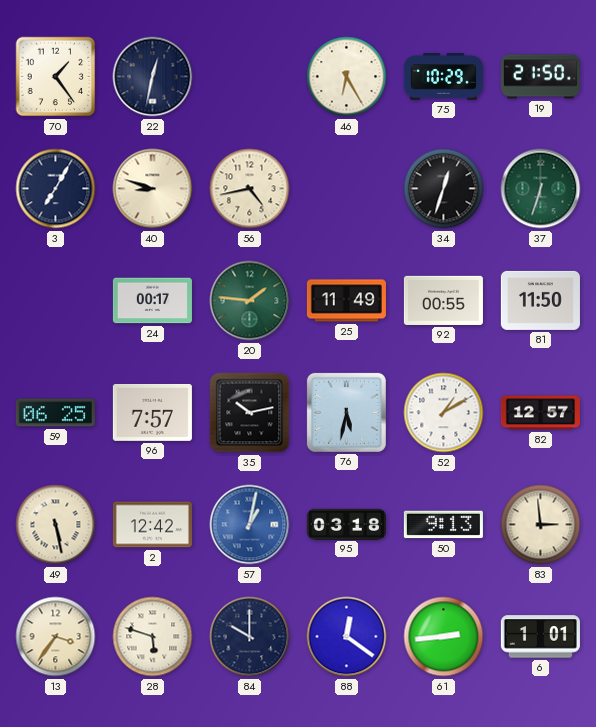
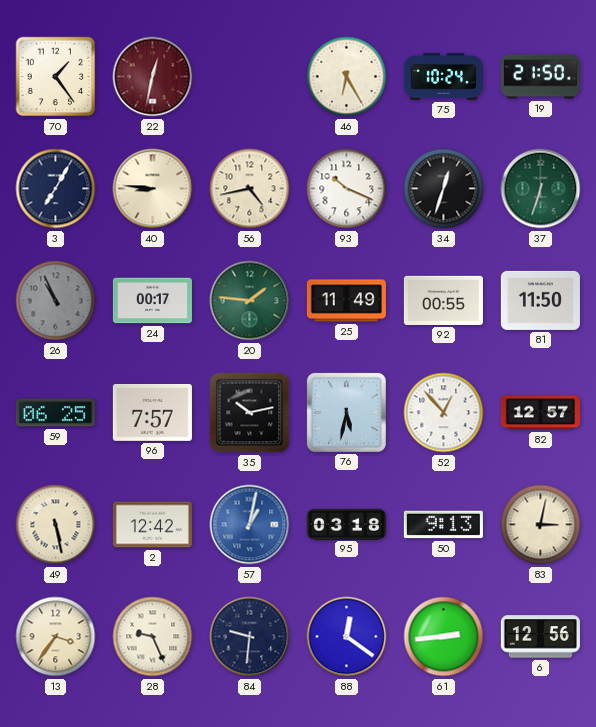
22 dial: navy -> burgundy
75: 10:29 -> 10:24
40: 8:48 -> 8:46
93: none -> 10:19
26: none -> 10:56
52: 1:10 -> 12:53
83: 2:59 -> 3:02
28: 5:48 -> 9:26
84: 10:00 -> 9:31
6: 1:01 -> 12:56
